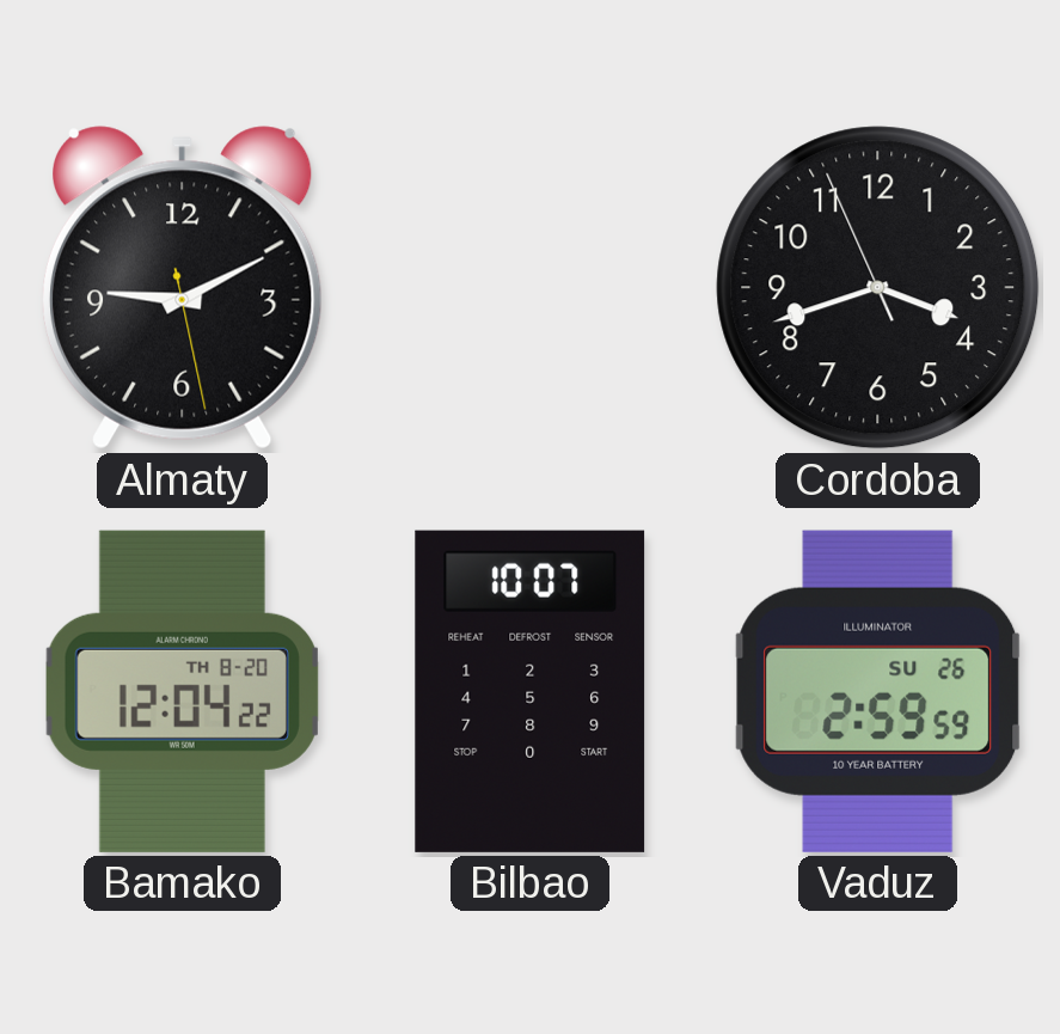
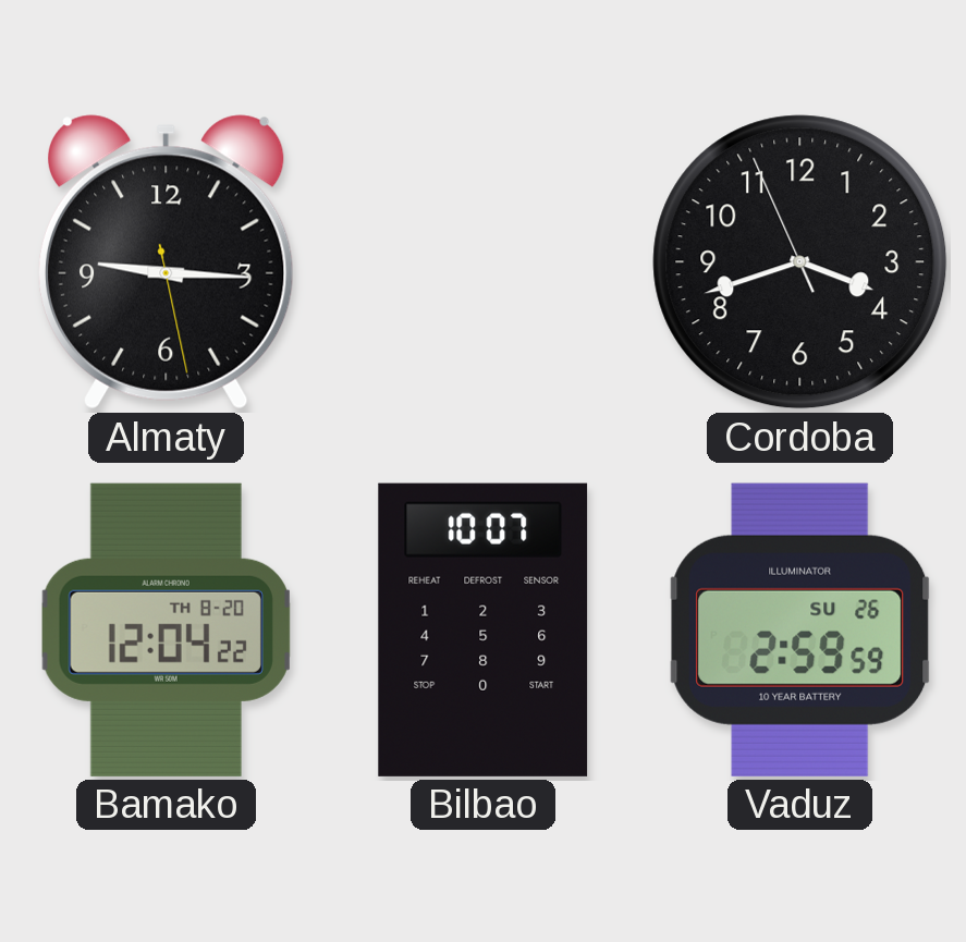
Almaty: 9:10 -> 9:15
